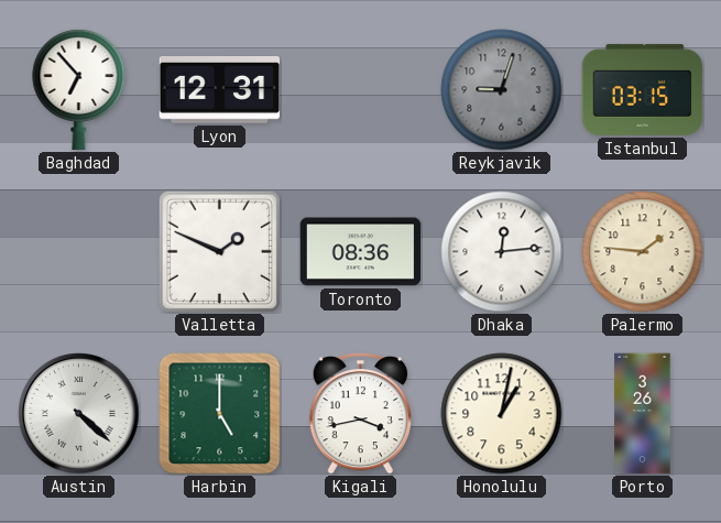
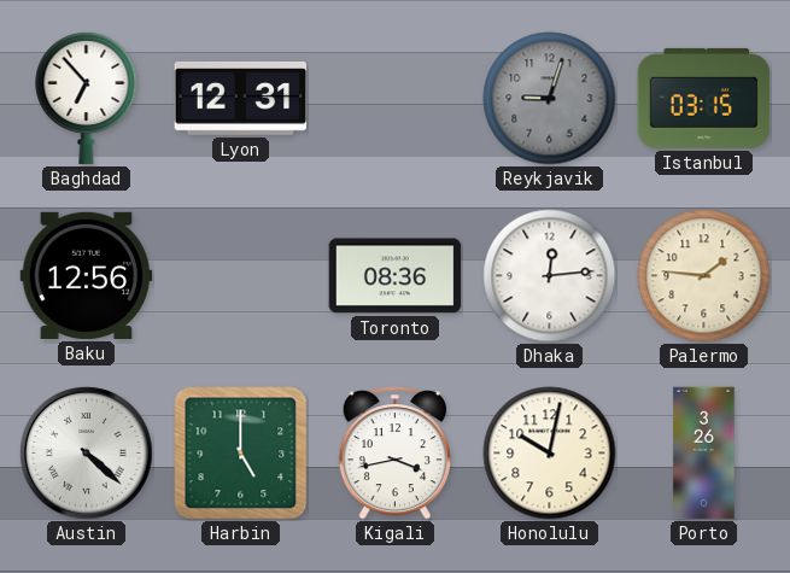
Baku: none -> 12:56
Valletta: 1:49 -> none
Honolulu: 1:02 -> 10:02
